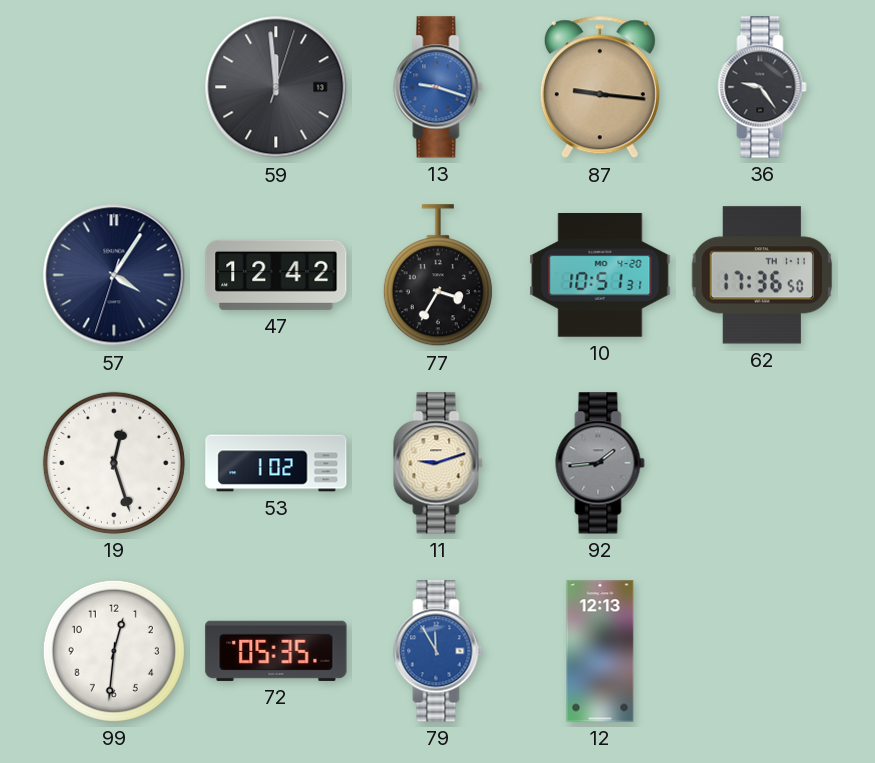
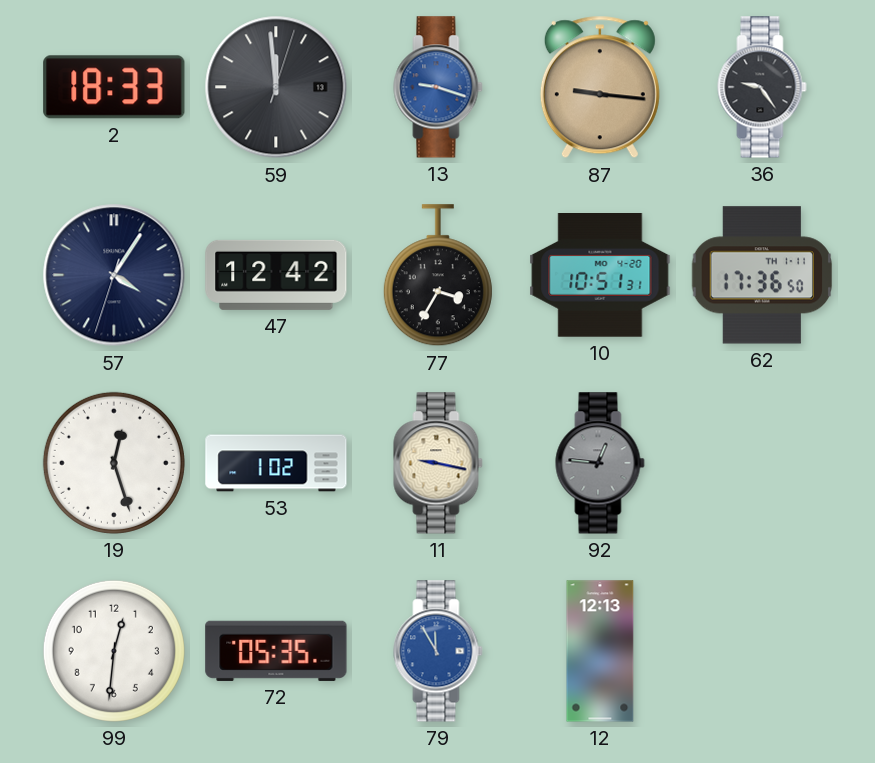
2: none -> 18:33
11: 9:12 -> 9:17
92: 1:44 -> 12:46
